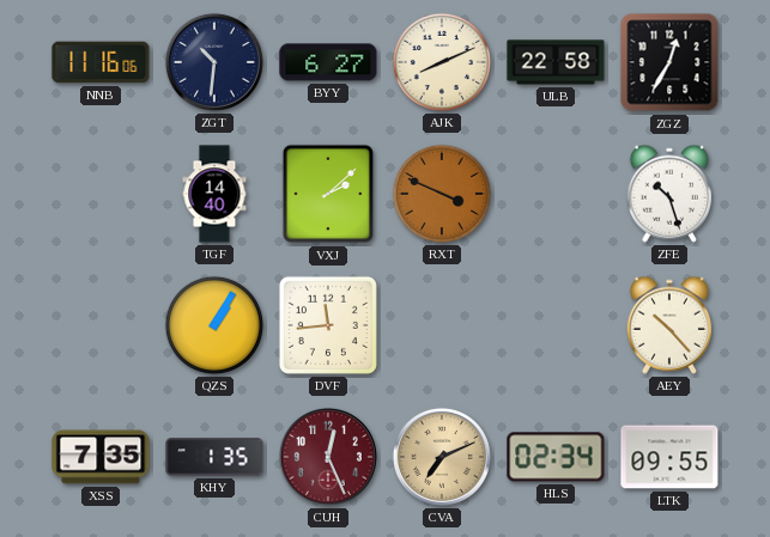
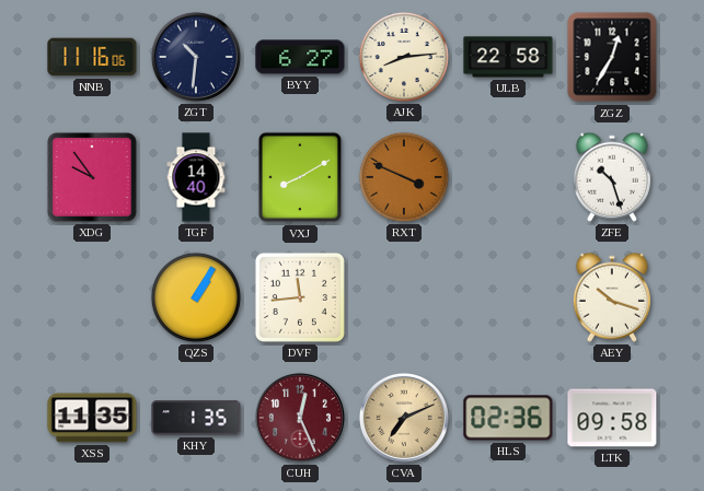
AJK: 8:11 -> 8:14
XDG: none -> 9:54
VXJ: 2:08 -> 8:10
AEY: 10:23 -> 10:18
XSS: 7:35 -> 11:35
HLS: 02:34 -> 02:36
LTK: 09:55 -> 09:58
